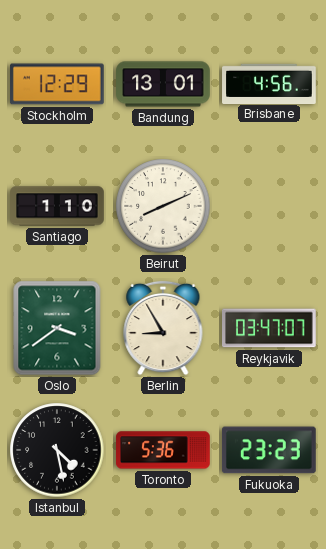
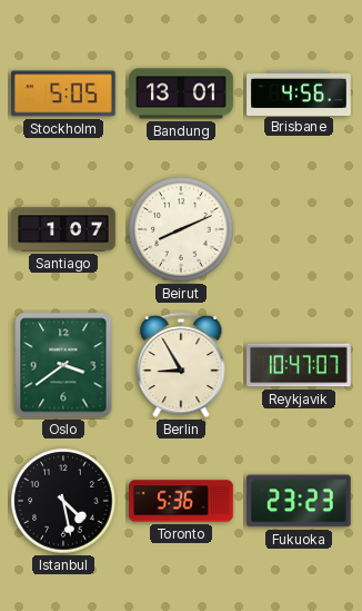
Stockholm: 12:29 -> 5:05
Santiago: 1:10 -> 1:07
Reykjavik: 03:47 -> 10:47
